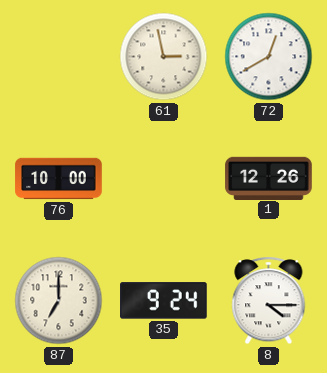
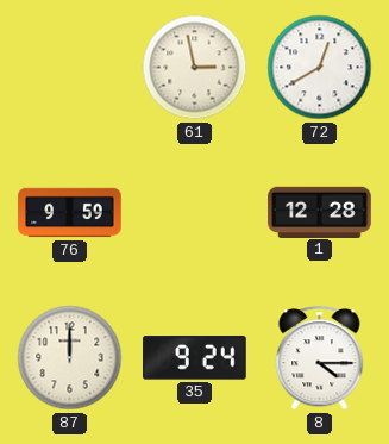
76: 10:00 -> 9:59
1: 12:26 -> 12:28
87: 7:00 -> 12:00
